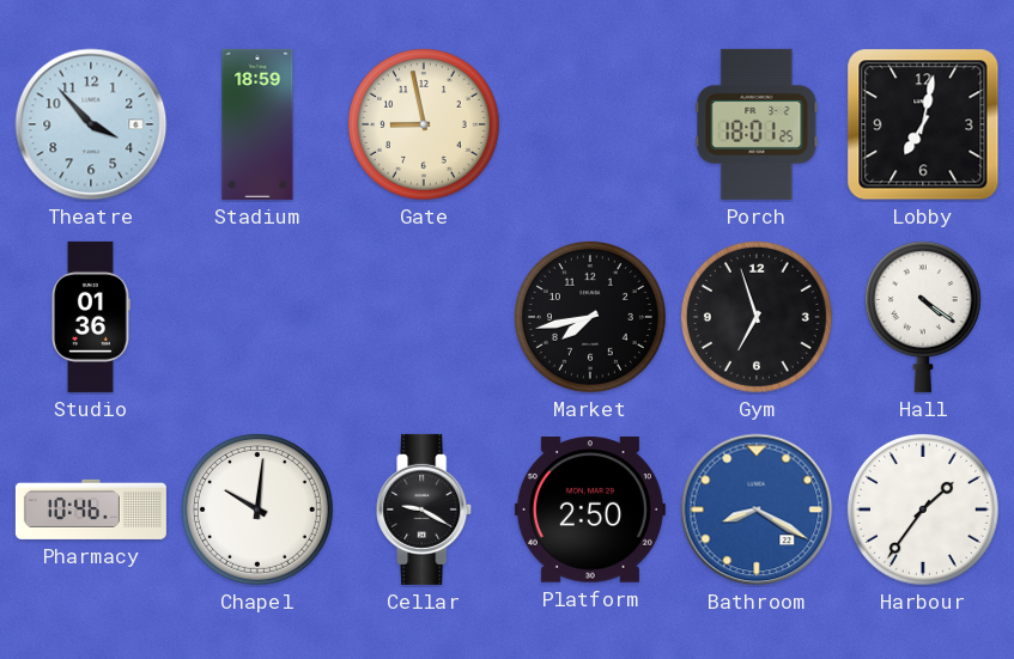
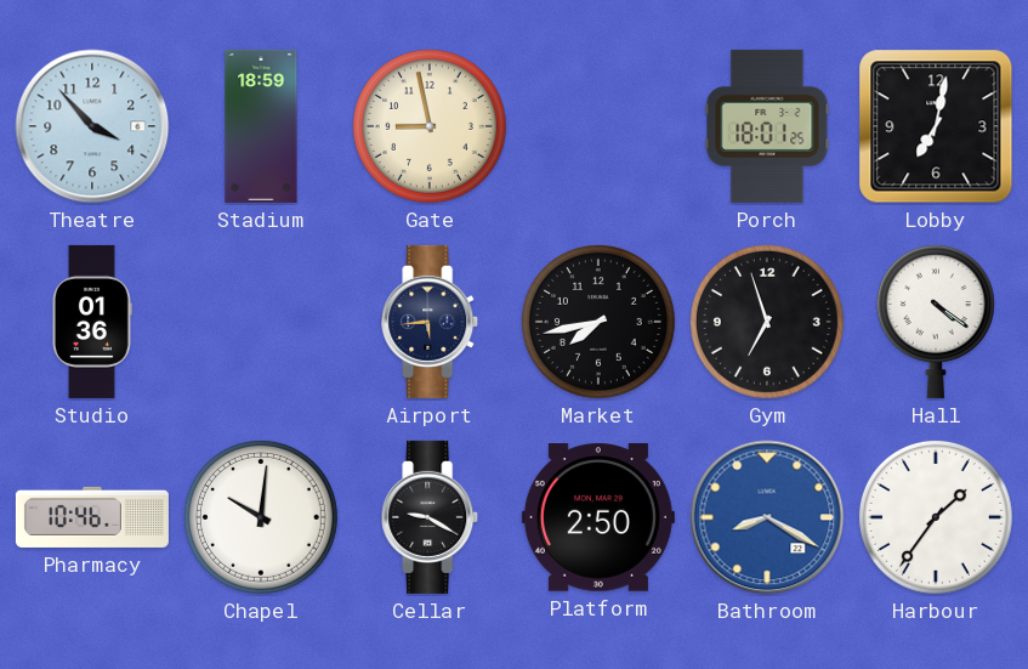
Airport: none -> 5:44
